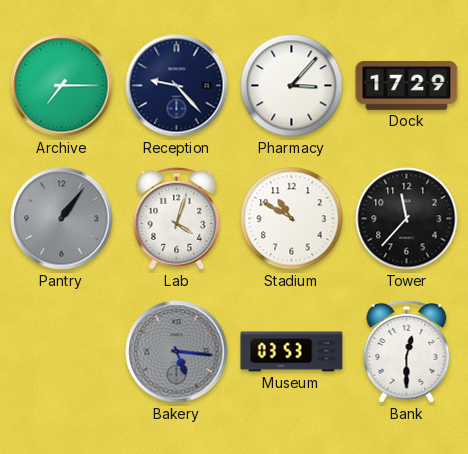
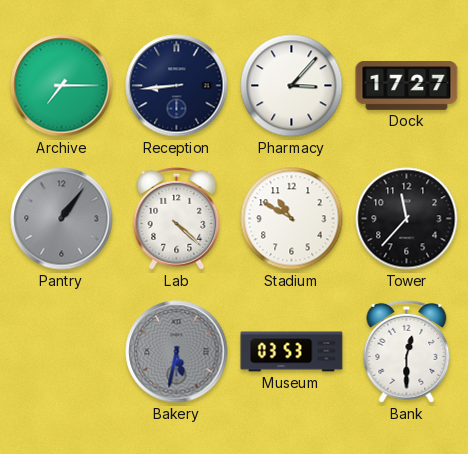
Reception: 9:23 -> 8:44
Dock: 17:29 -> 17:27
Lab: 4:03 -> 4:22
Bakery: 5:16 -> 5:32
